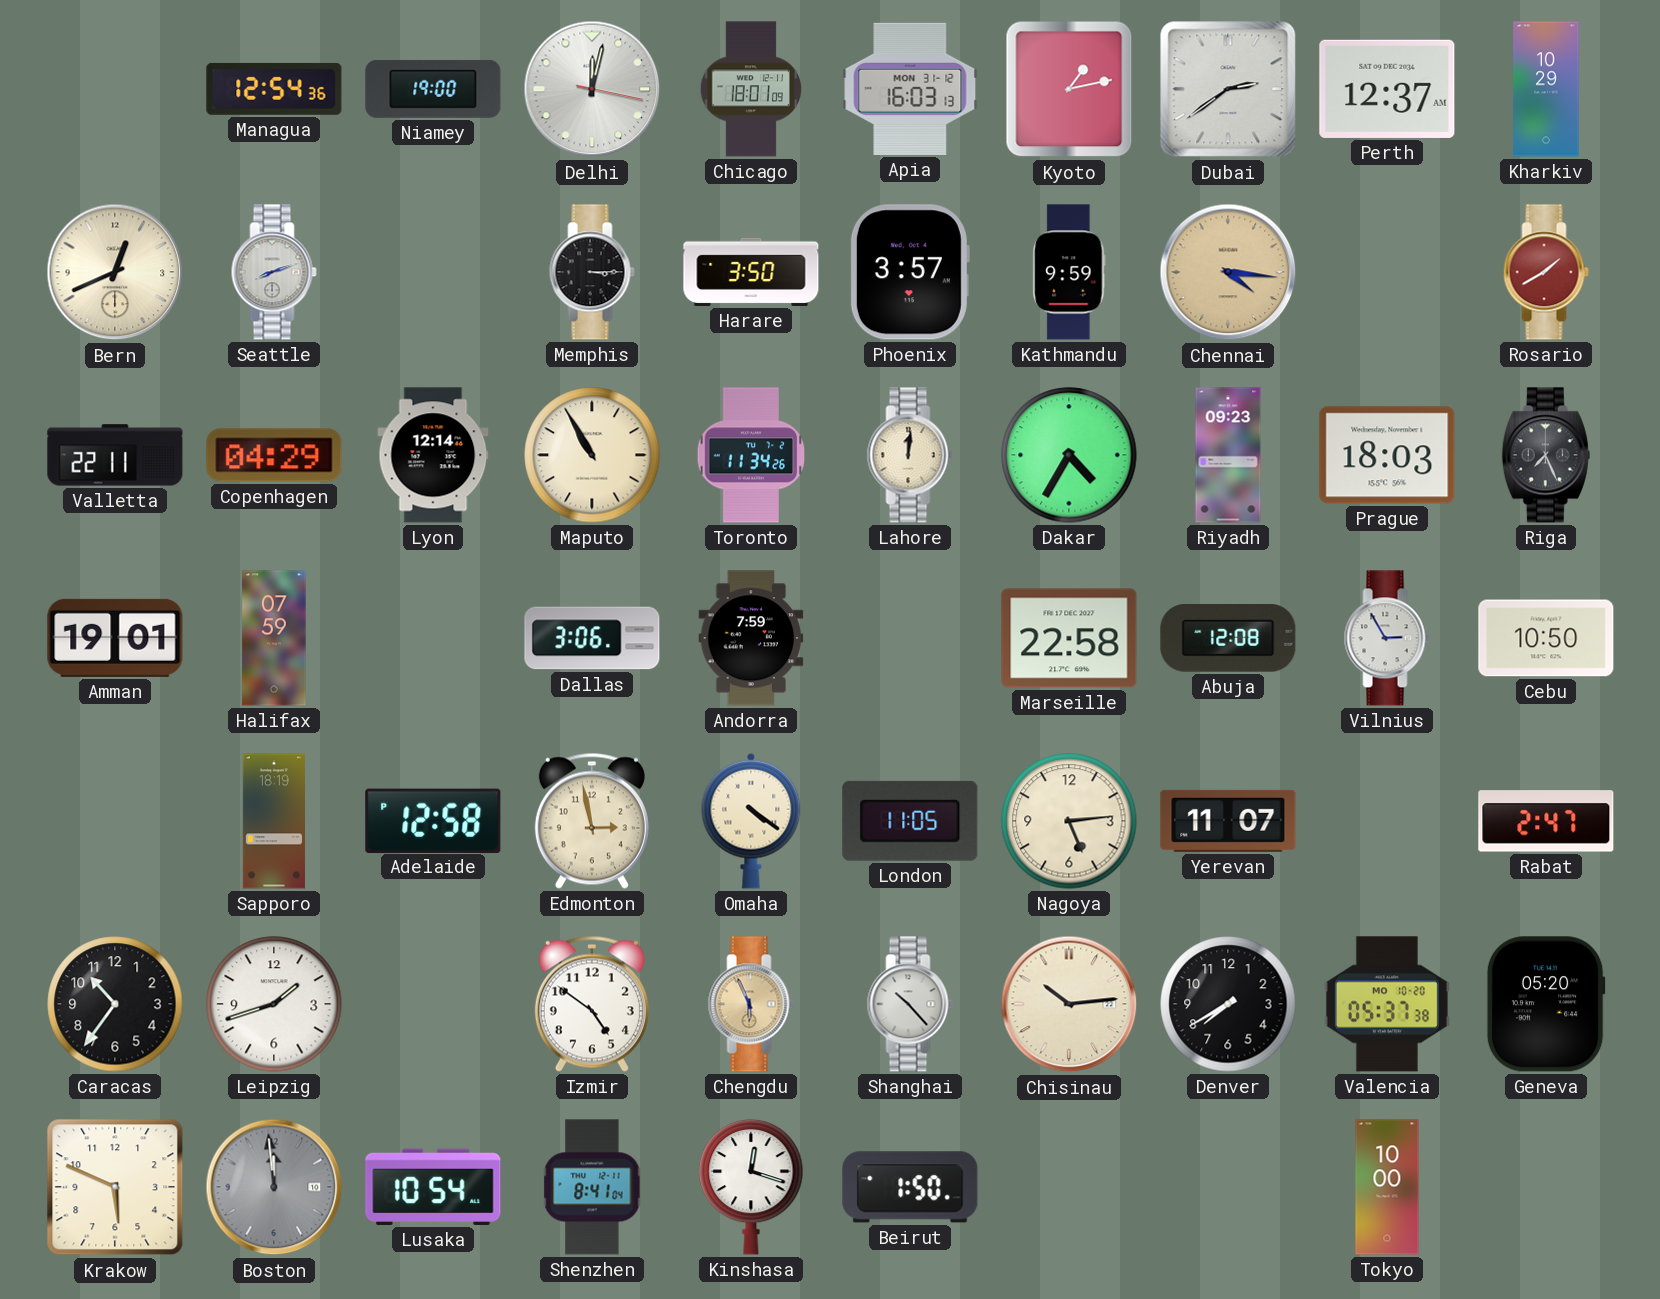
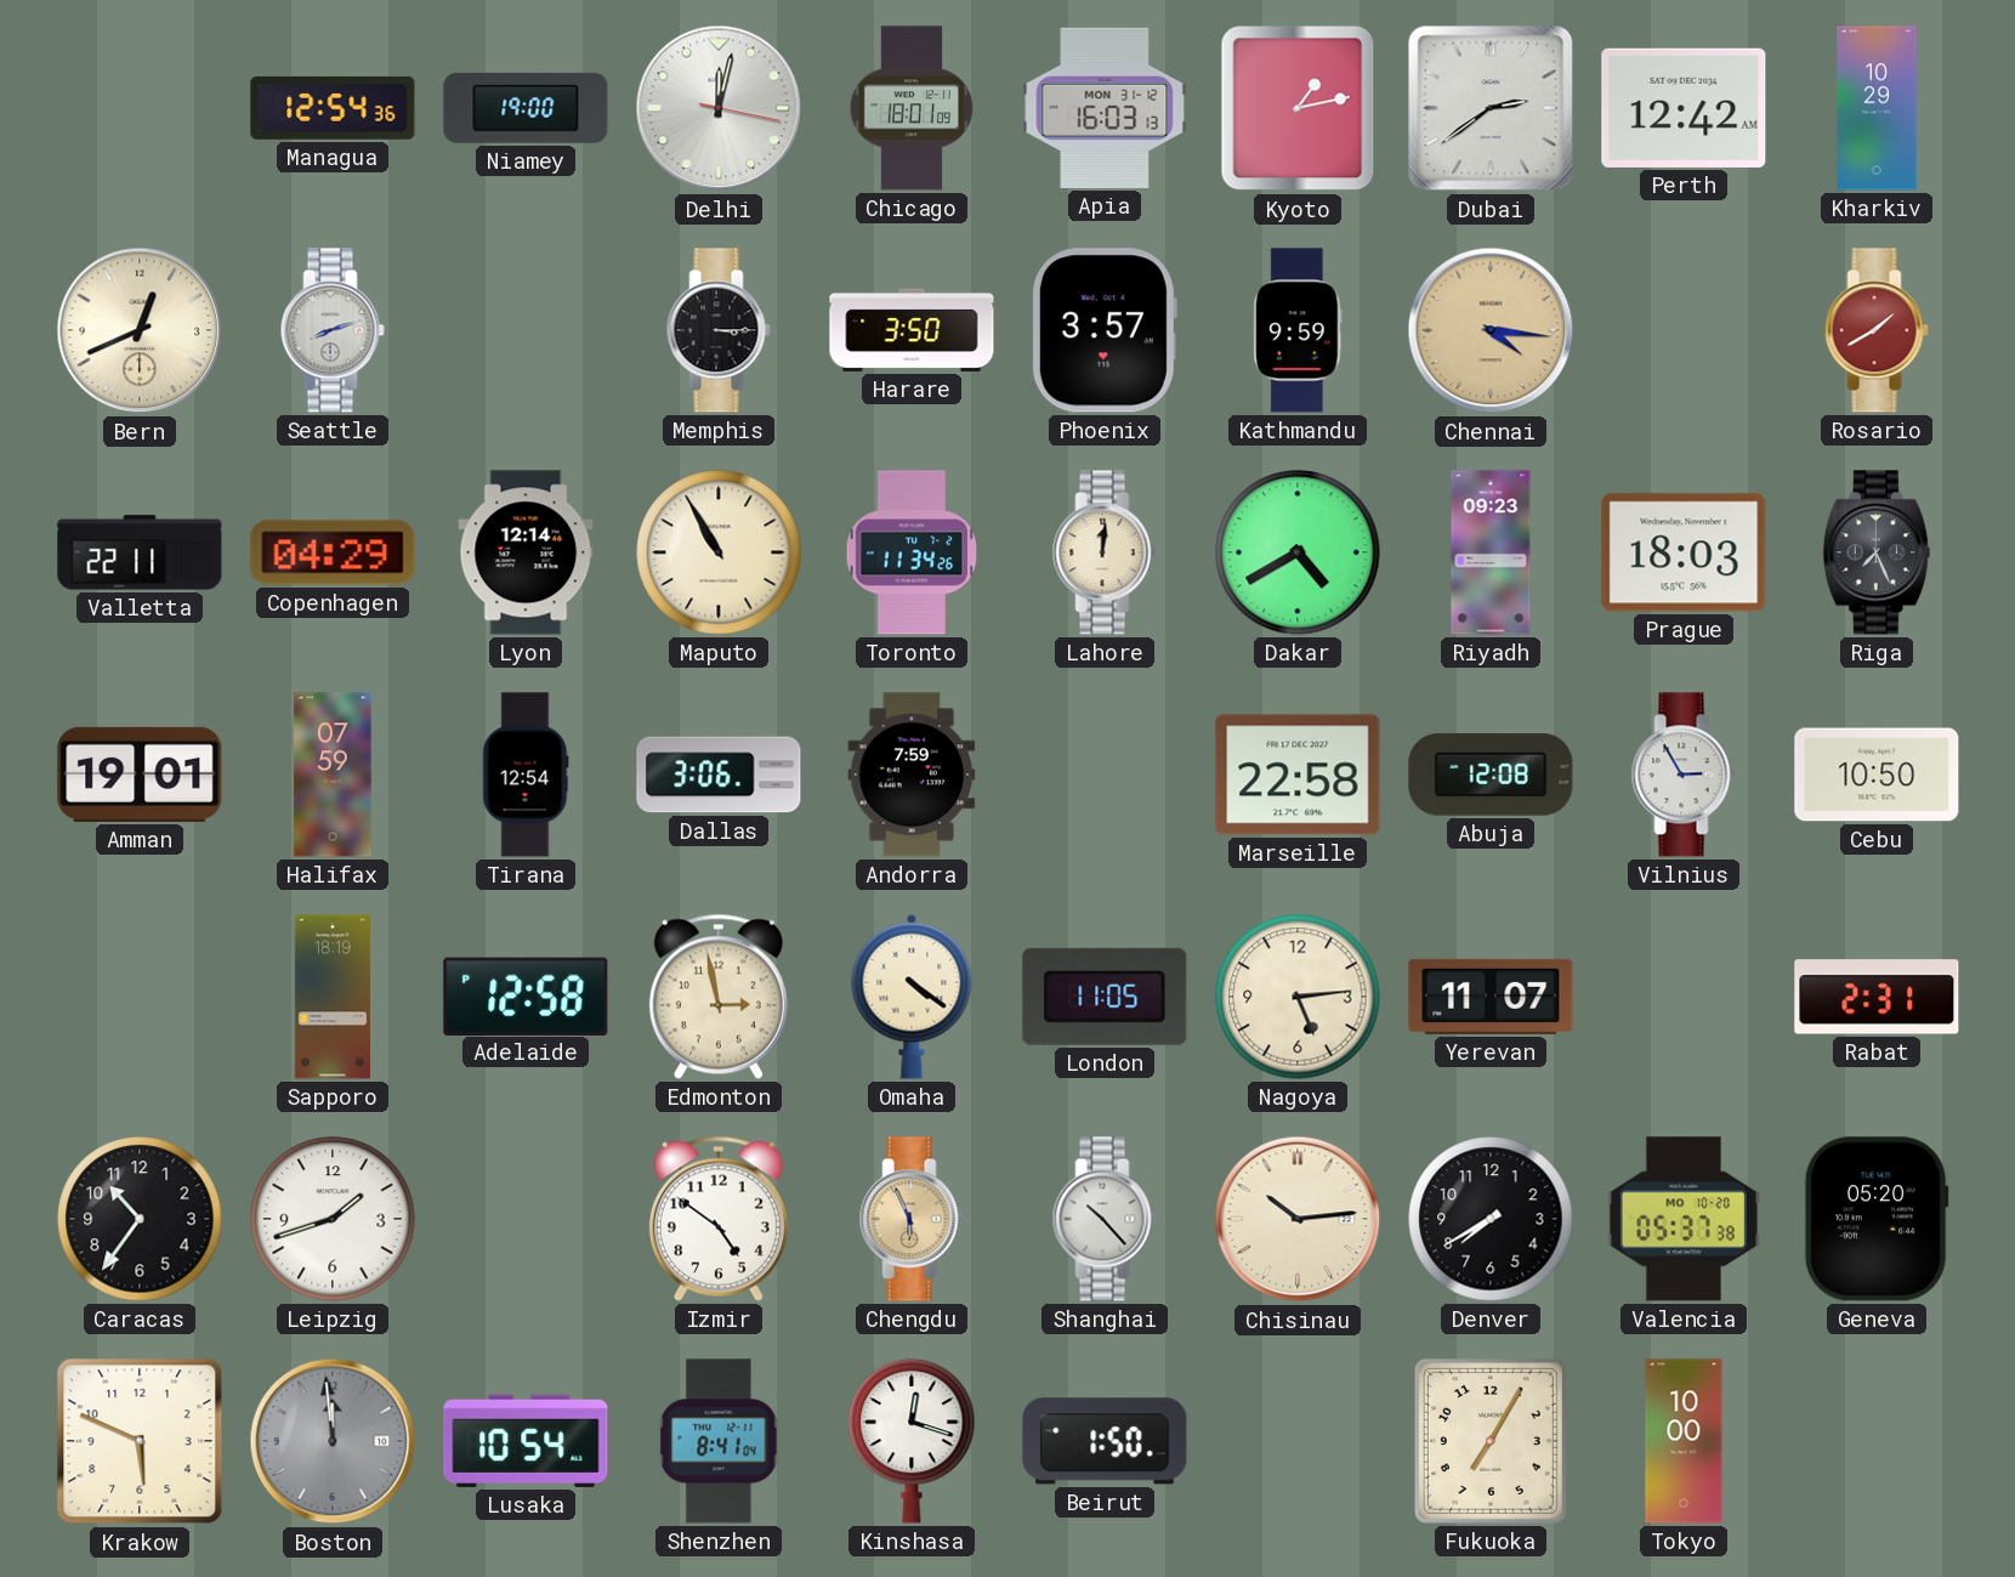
Perth: 12:37 -> 12:42
Dakar: 4:35 -> 4:40
Tirana: none -> 12:54
Rabat: 2:47 -> 2:31
Fukuoka: none -> 7:05
